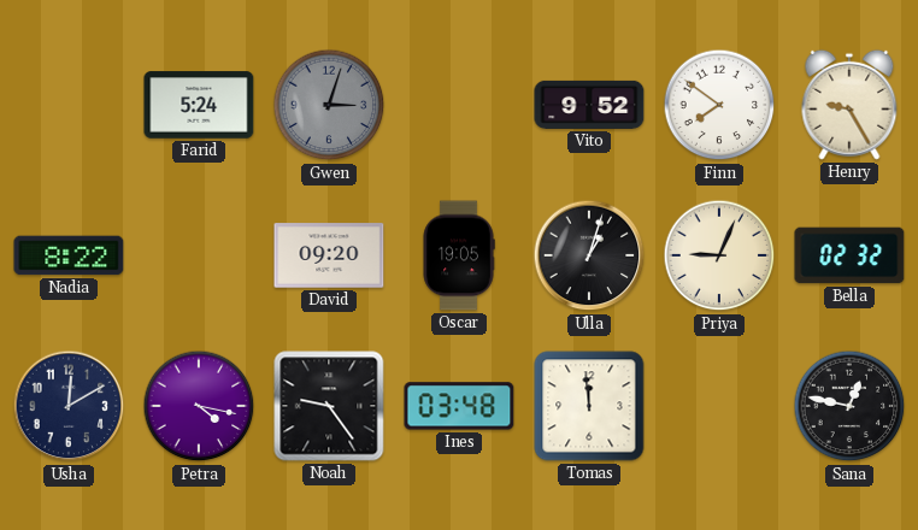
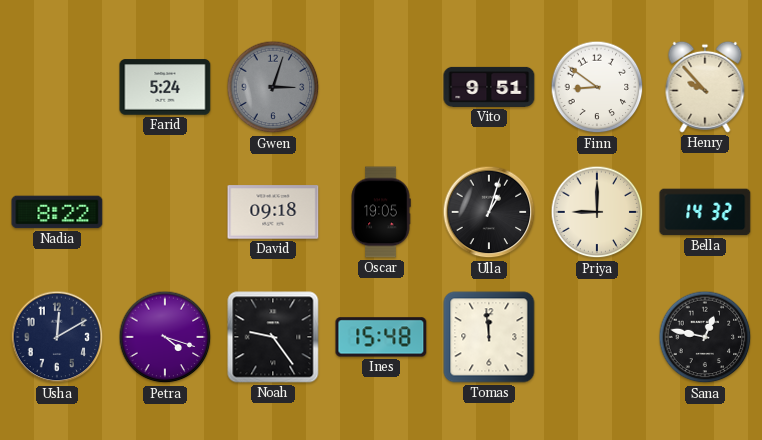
Vito: 9:52 -> 9:51
Finn: 7:51 -> 8:51
Henry: 9:25 -> 9:53
David: 09:20 -> 09:18
Priya: 9:04 -> 9:00
Bella: 02:32 -> 14:32
Petra: 4:17 -> 4:18
Ines: 03:48 -> 15:48
